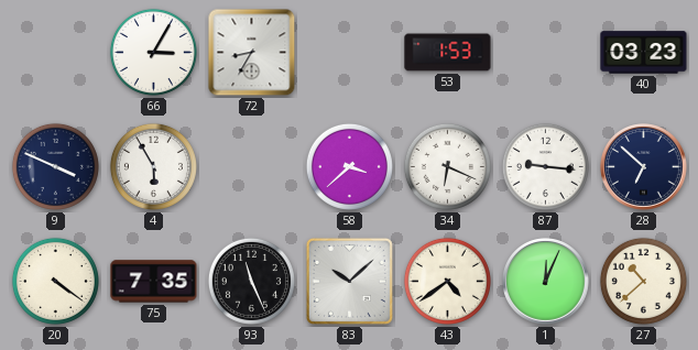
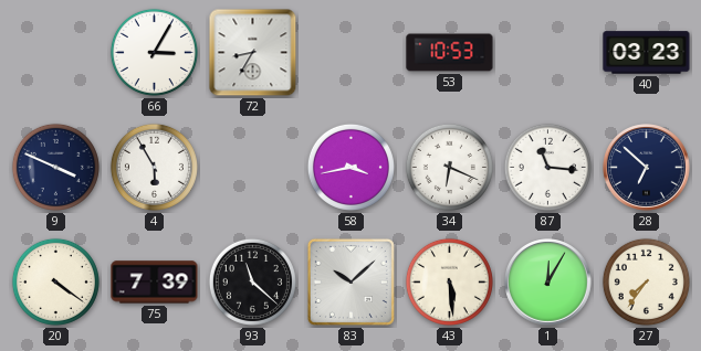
53: 1:53 -> 10:53
58: 3:38 -> 3:43
87: 9:16 -> 11:16
75: 7:35 -> 7:39
93: 11:26 -> 11:22
43: 4:39 -> 5:29
1: 12:04 -> 12:05
27: 10:38 -> 7:36
